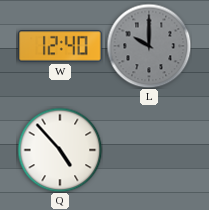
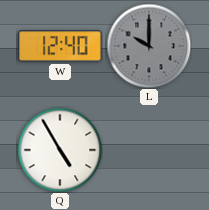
Q: 4:53 -> 4:55
